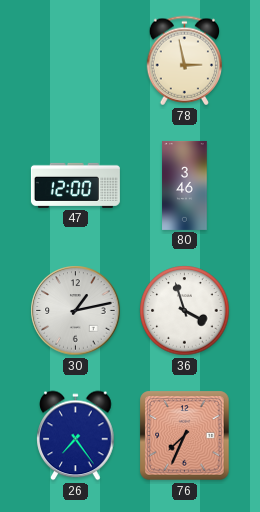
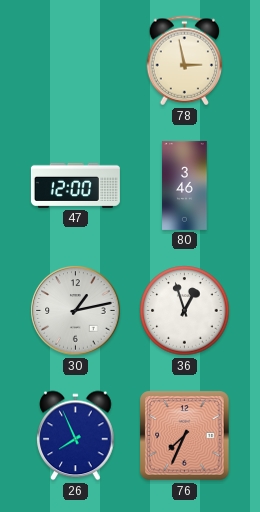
36: 3:57 -> 12:57
26: 7:24 -> 7:56
